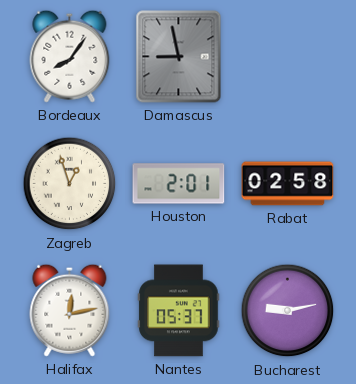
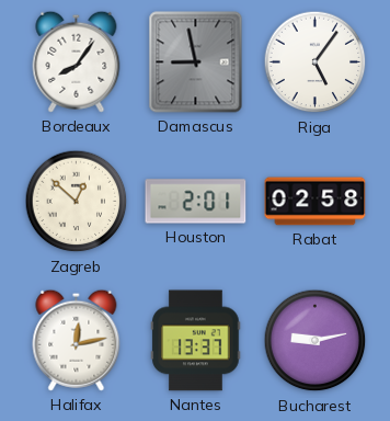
Riga: none -> 5:06
Zagreb: 12:57 -> 12:52
Nantes: 05:37 -> 13:37
